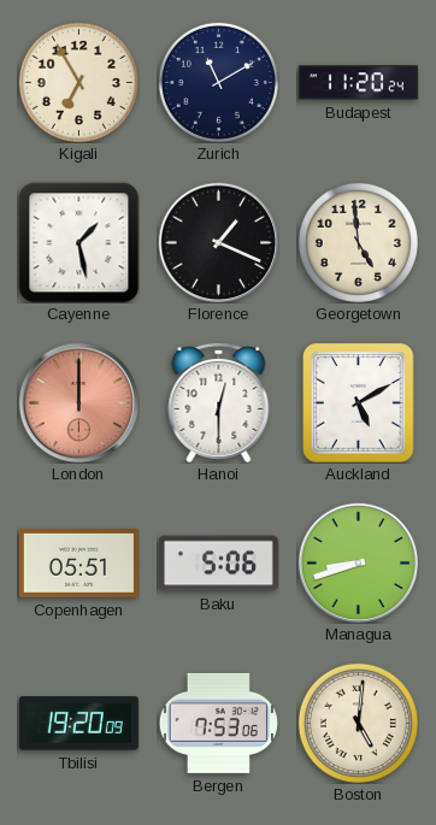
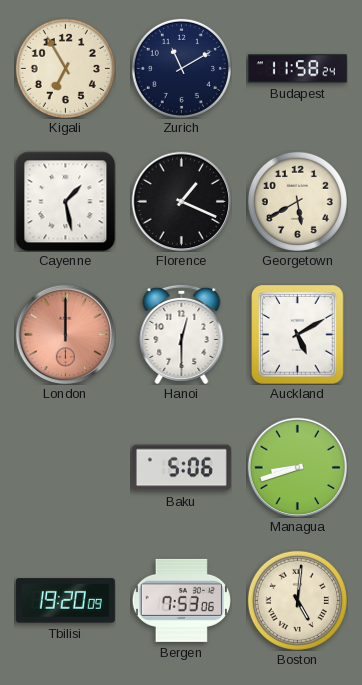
Budapest: 11:20 -> 11:58
Georgetown: 4:59 -> 5:40
Copenhagen: 05:51 -> none
